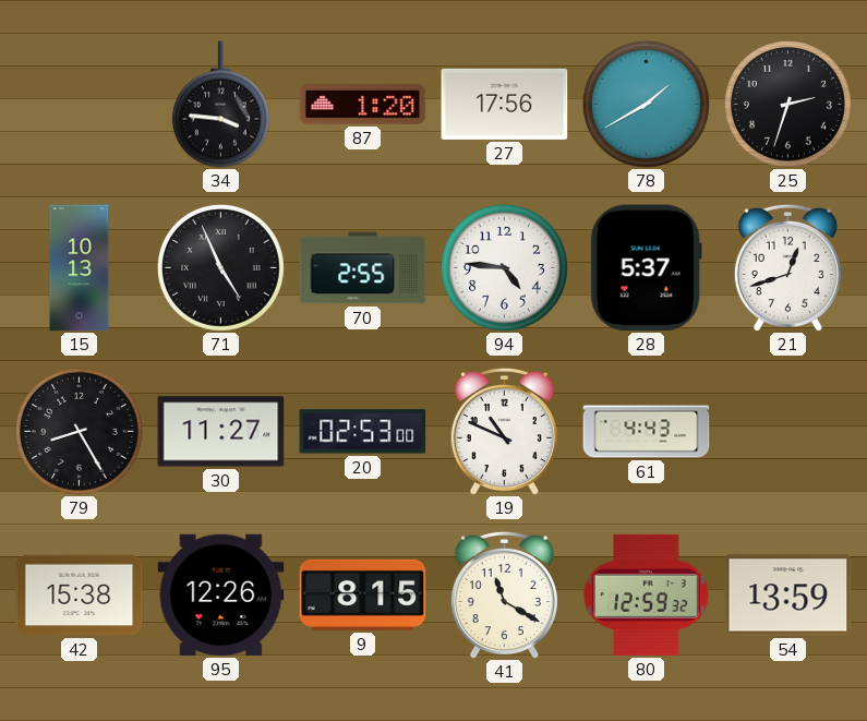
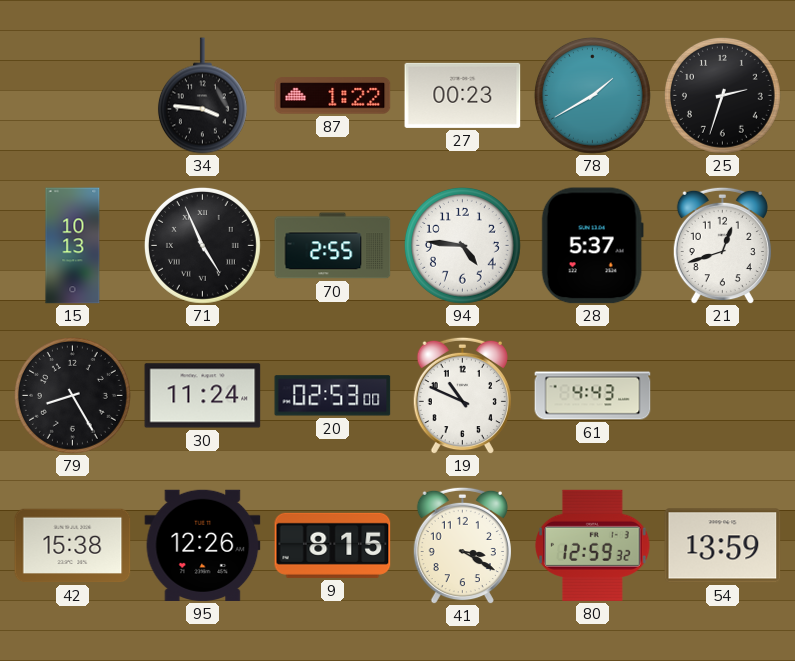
87: 1:20 -> 1:22
27: 17:56 -> 00:23
30: 11:27 -> 11:24
41: 11:20 -> 3:20
